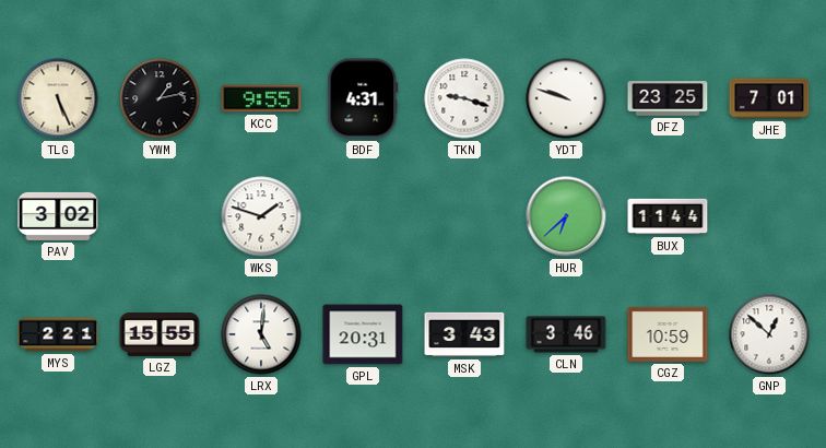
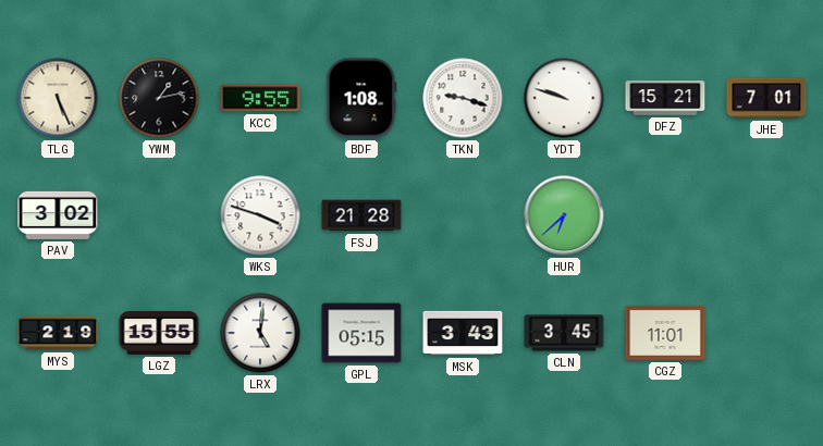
BDF: 4:31 -> 1:08
DFZ: 23:25 -> 15:21
WKS: 1:48 -> 3:48
FSJ: none -> 21:28
BUX: 11:44 -> none
MYS: 2:21 -> 2:19
GPL: 20:31 -> 05:15
CLN: 3:46 -> 3:45
CGZ: 10:59 -> 11:01
GNP: 12:52 -> none
